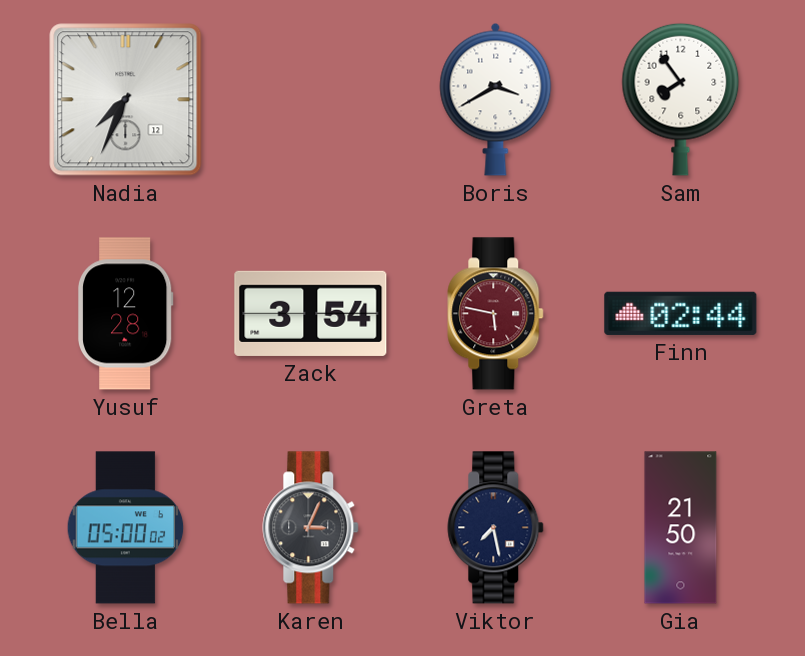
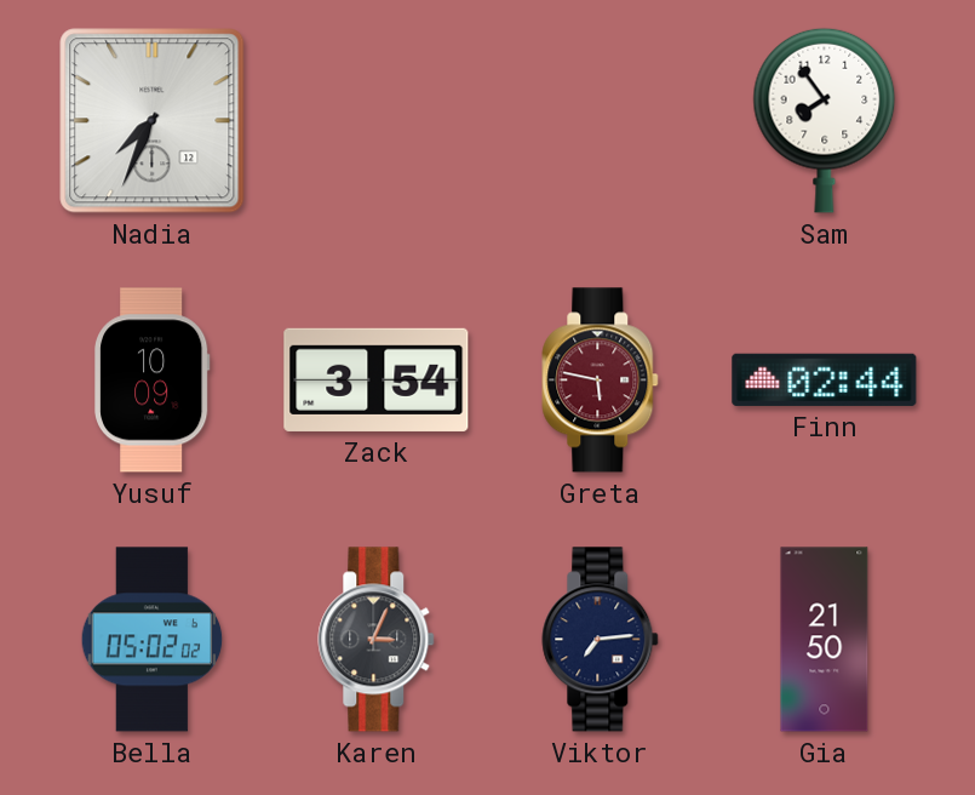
Boris: 3:40 -> none
Yusuf: 12:28 -> 10:09
Bella: 05:00 -> 05:02
Viktor: 7:28 -> 7:14
